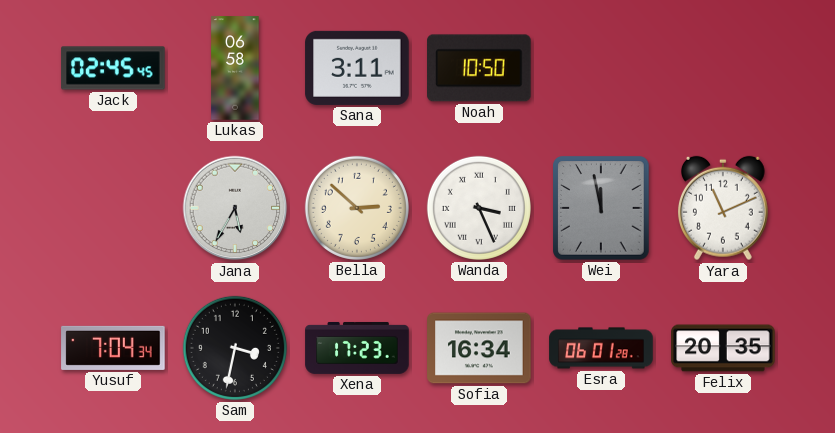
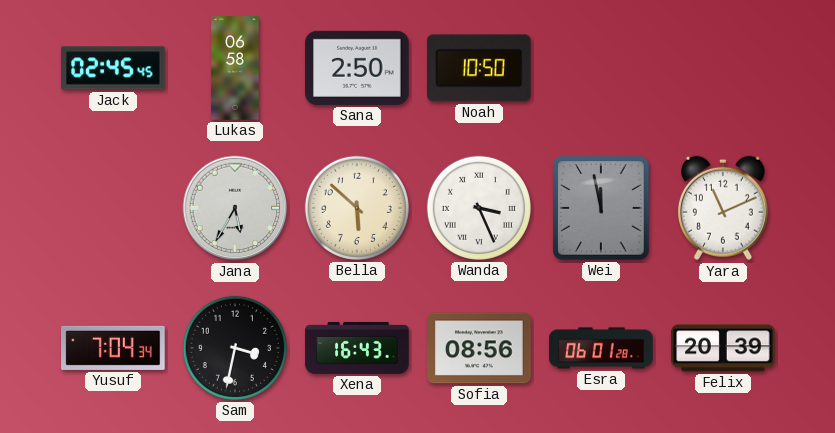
Sana: 3:11 -> 2:50
Bella: 2:52 -> 5:52
Xena: 17:23 -> 16:43
Sofia: 16:34 -> 08:56
Felix: 20:35 -> 20:39
